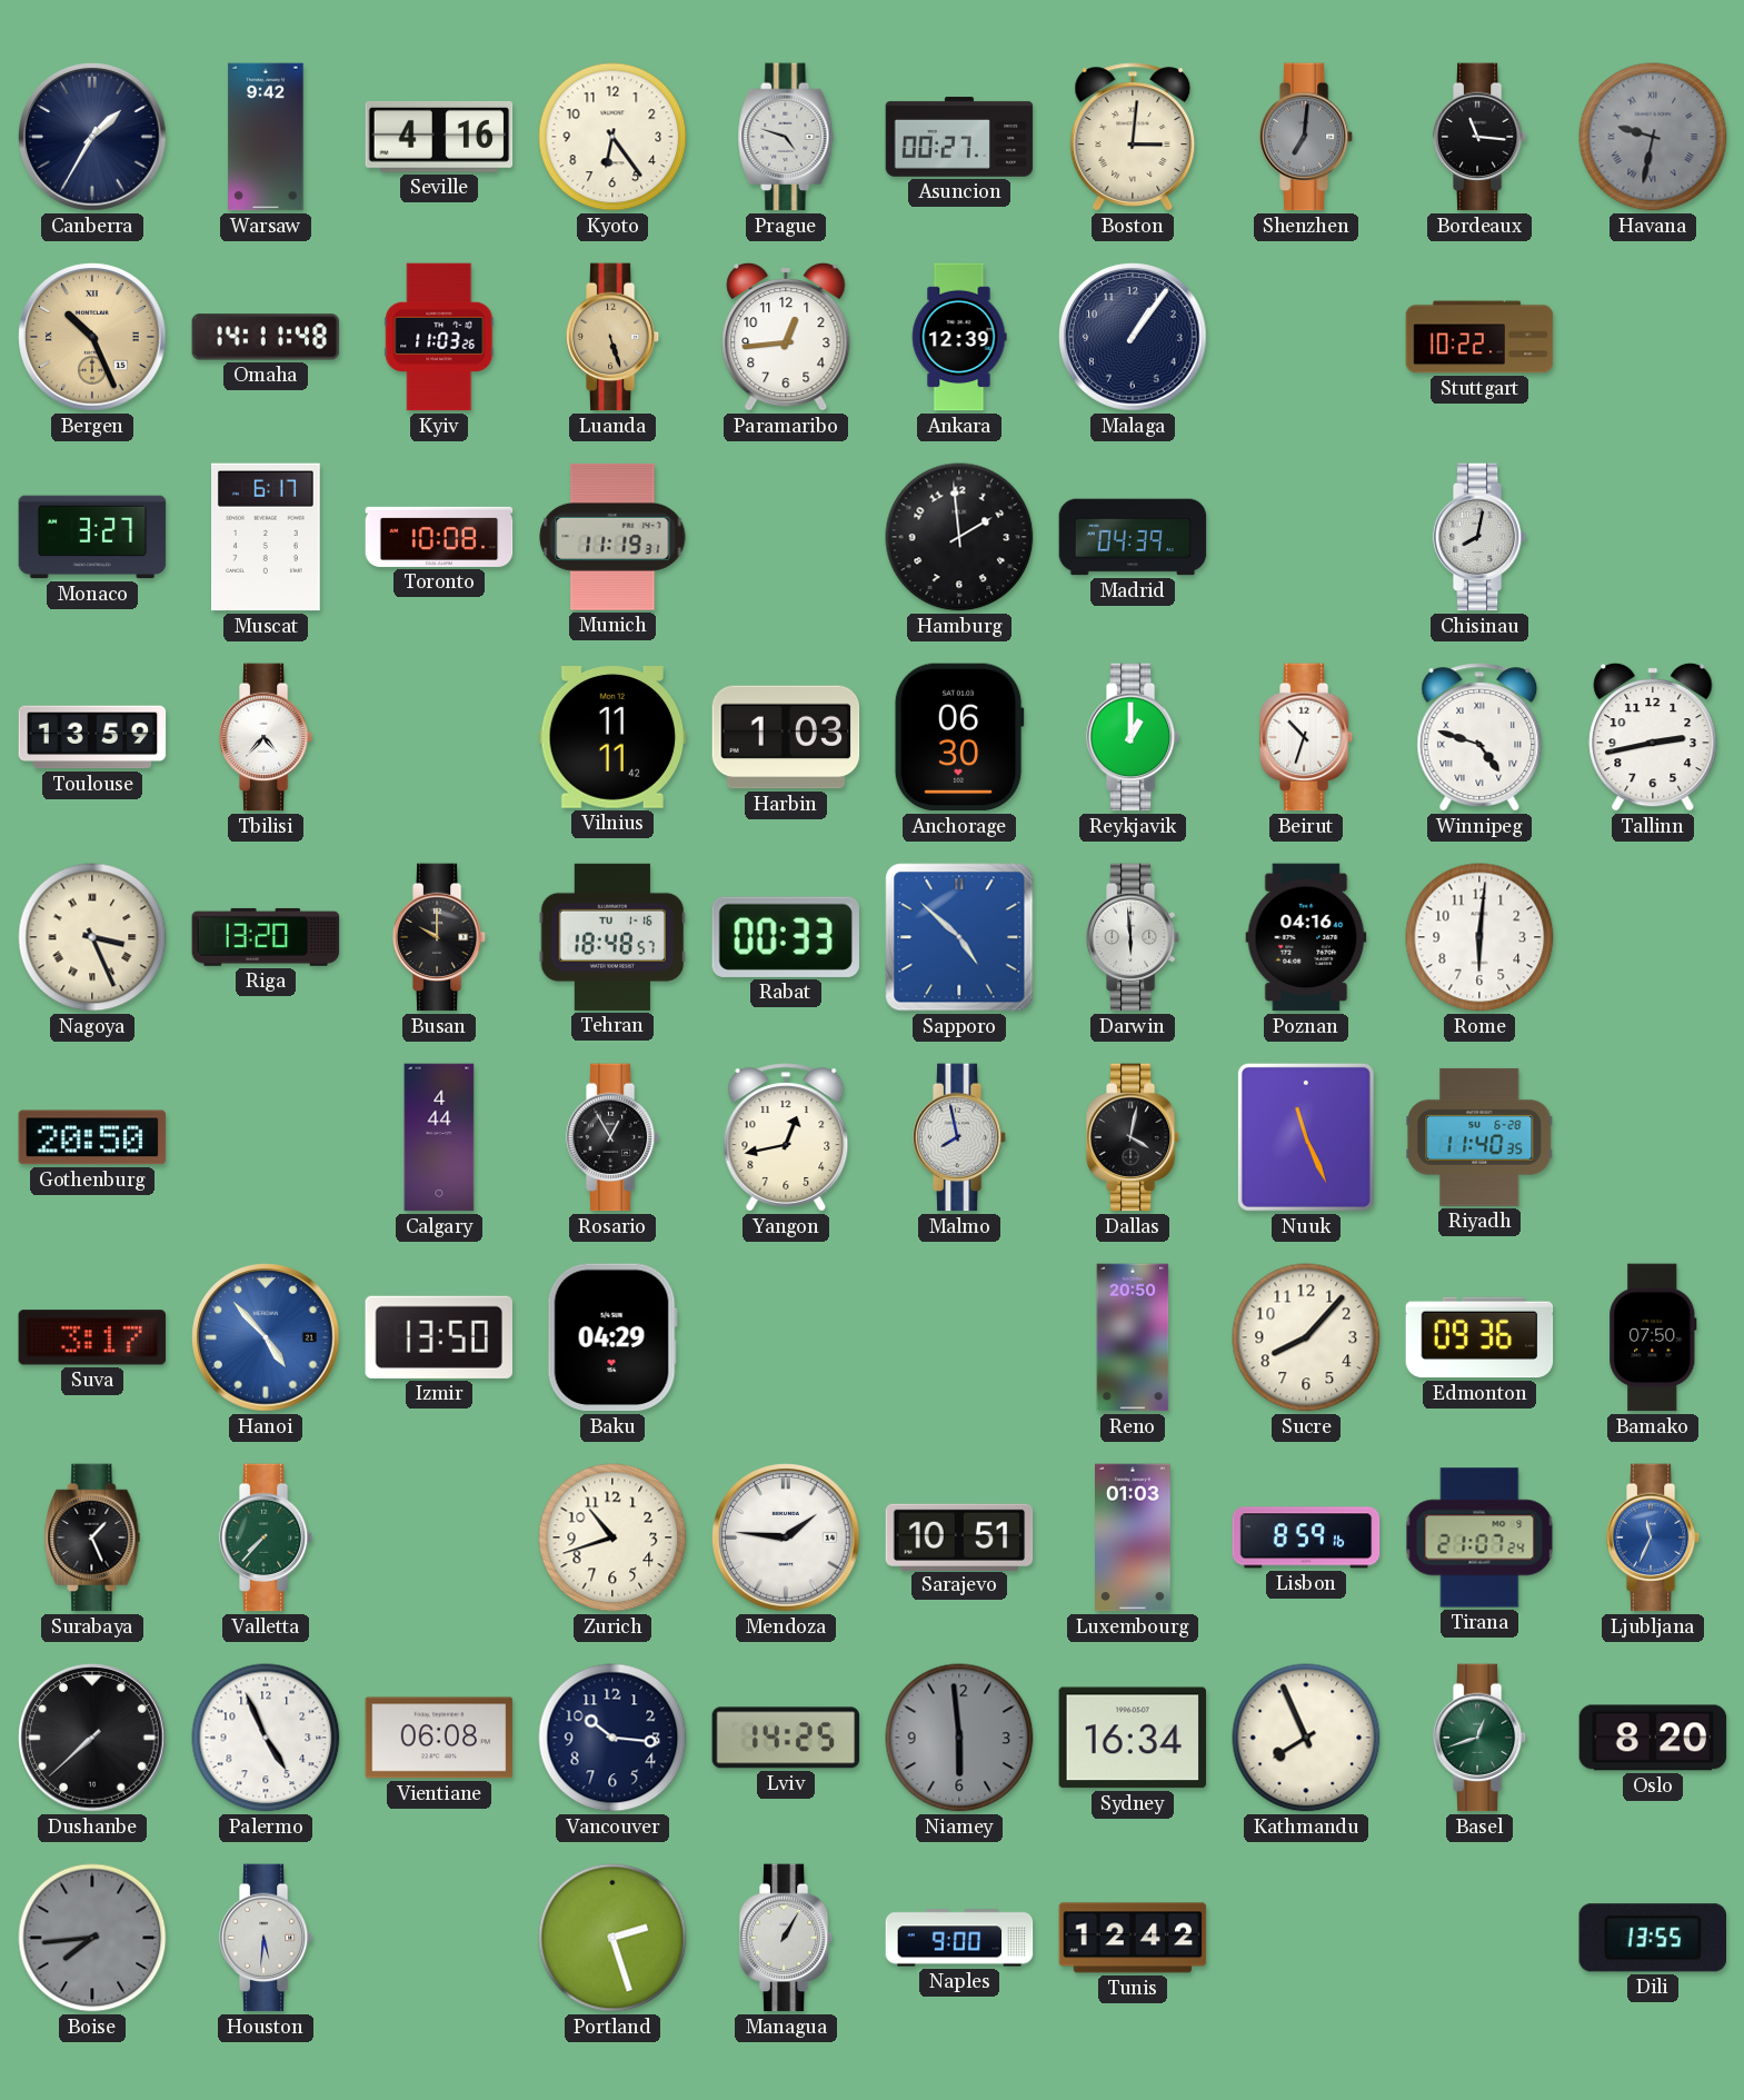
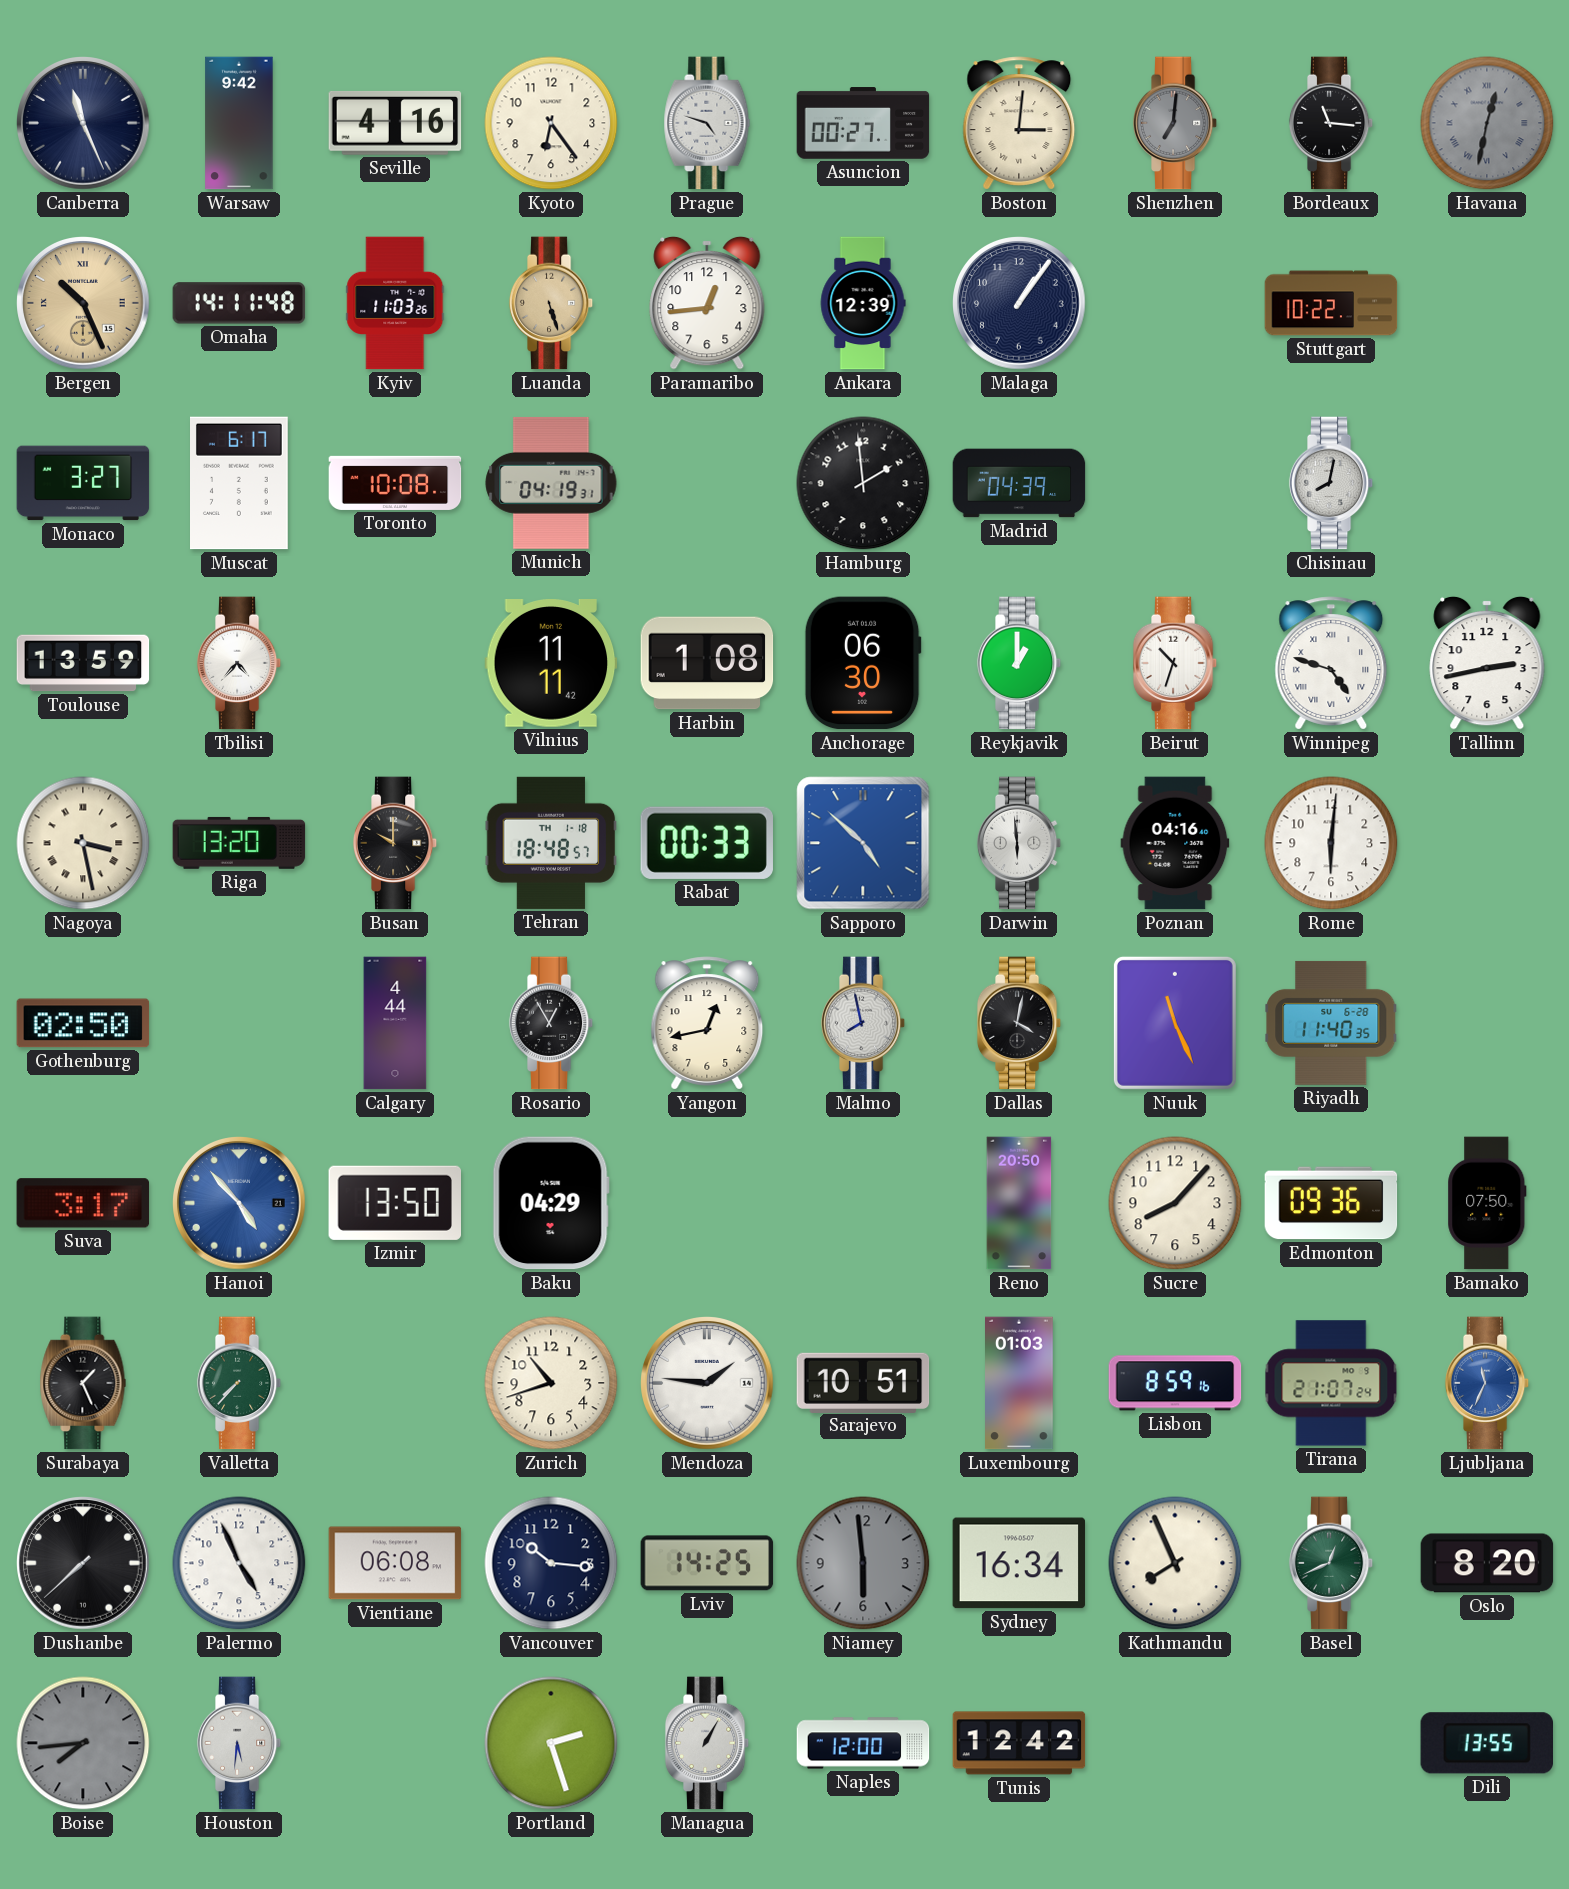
Canberra: 1:35 -> 11:26
Havana: 9:32 -> 12:32
Munich: 11:19 -> 04:19
Harbin: 1:03 -> 1:08
Nagoya: 3:26 -> 3:28
Tehran date: TU 1-16 -> TH 1-18
Gothenburg: 20:50 -> 02:50
Basel: 12:42 -> 12:41
Naples: 9:00 -> 12:00
